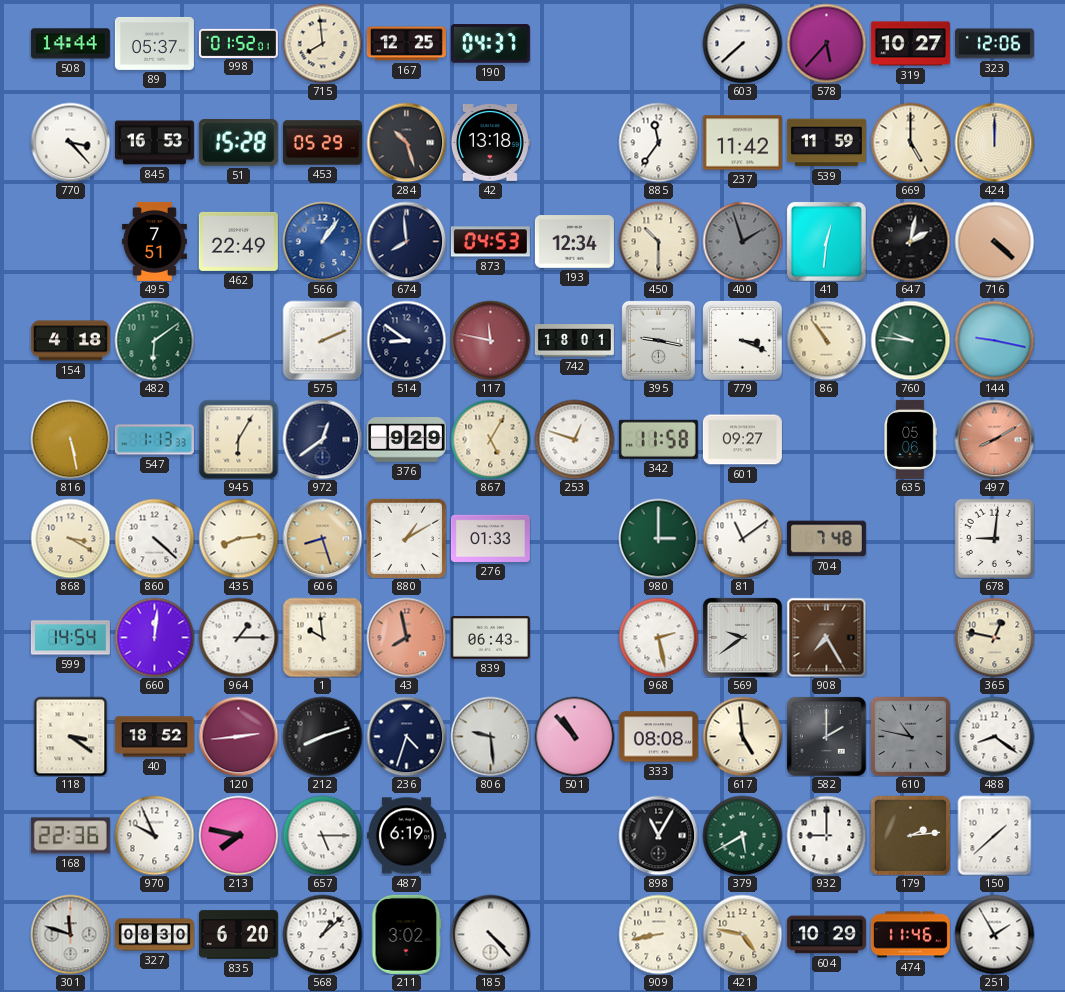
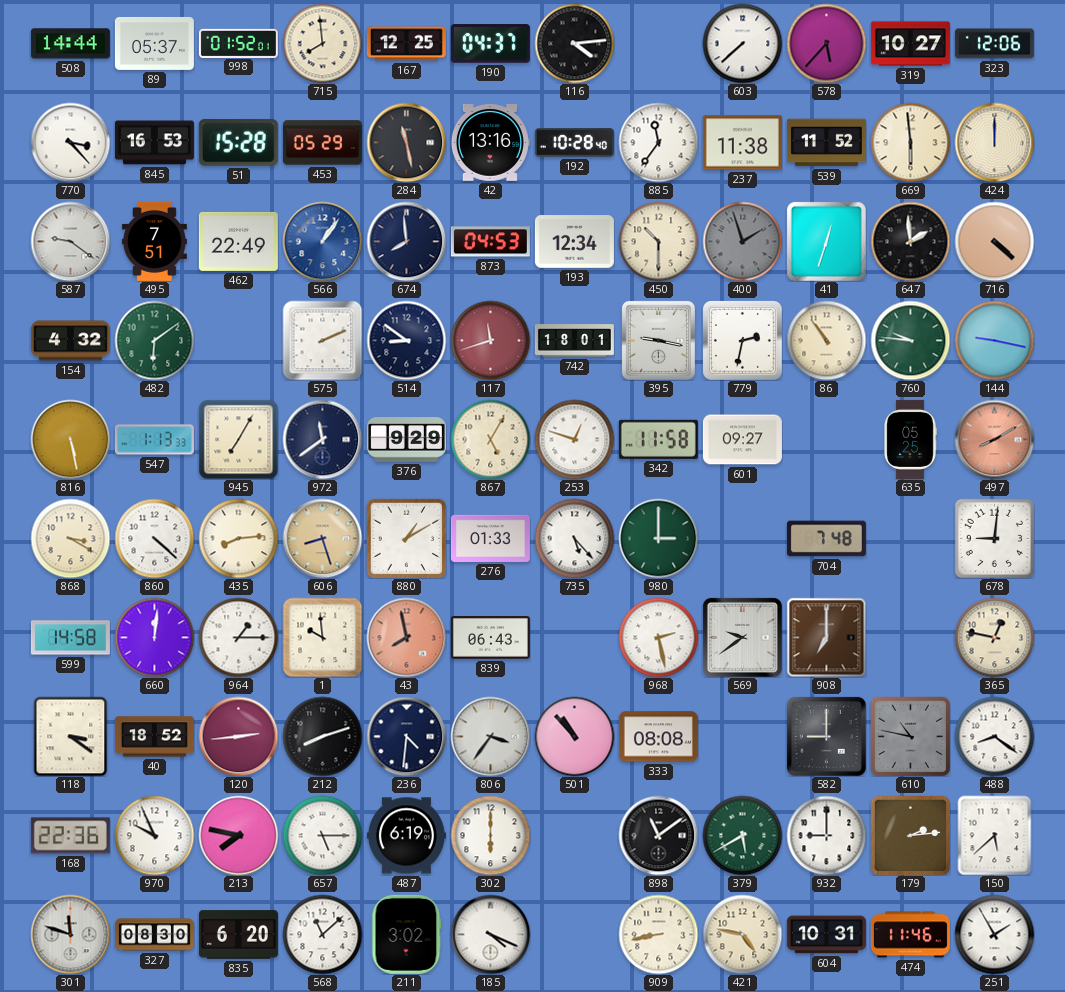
116: none -> 4:14
284: 10:27 -> 11:28
42: 13:18 -> 13:16
192: none -> 10:28
237: 11:42 -> 11:38
539: 11:59 -> 11:52
669: 5:00 -> 5:59
587: none -> 9:21
41: 12:31 -> 12:33
647: 2:02 -> 1:59
154: 4:18 -> 4:32
117: 11:47 -> 11:42
779: 3:19 -> 2:32
945: 6:05 -> 7:05
972: 12:39 -> 11:39
635: 05:06 -> 05:25
735: none -> 5:23
81: 11:09 -> none
599: 14:54 -> 14:58
908: 7:25 -> 7:00
236: 4:33 -> 4:31
806: 9:29 -> 3:36
617: 4:59 -> none
582: 2:00 -> 9:00
302: none -> 6:00
898: 11:05 -> 11:09
150: 1:38 -> 5:38
568: 1:08 -> 11:08
185: 4:23 -> 4:19
604: 10:29 -> 10:31
